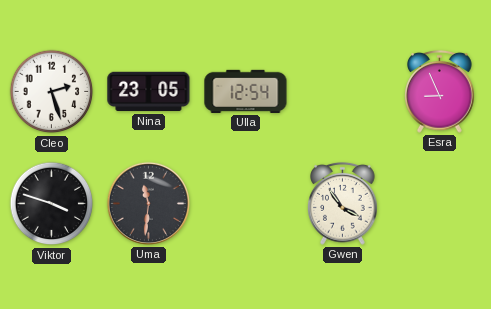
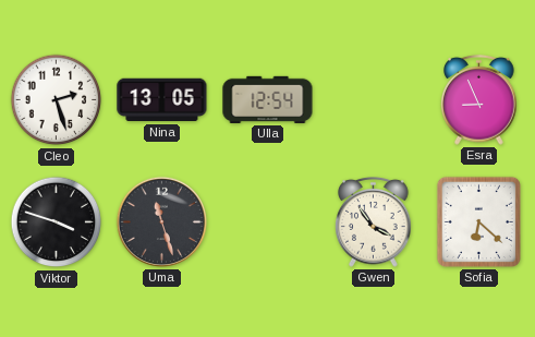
Nina: 23:05 -> 13:05
Uma: 11:31 -> 11:27
Sofia: none -> 6:22
